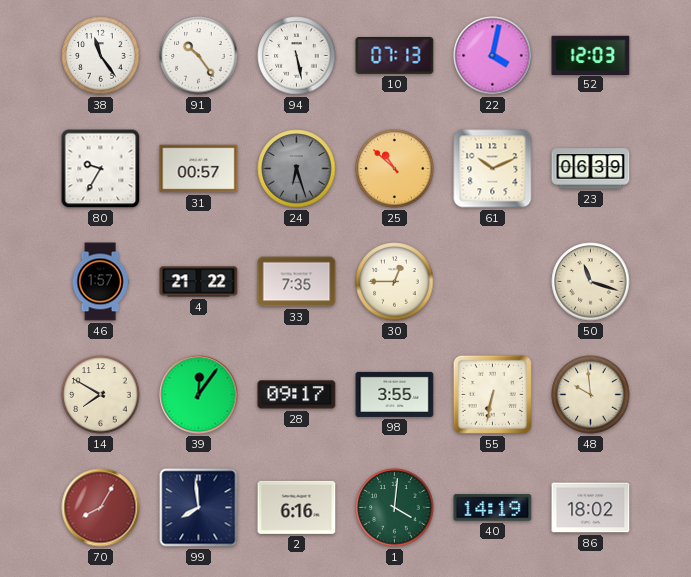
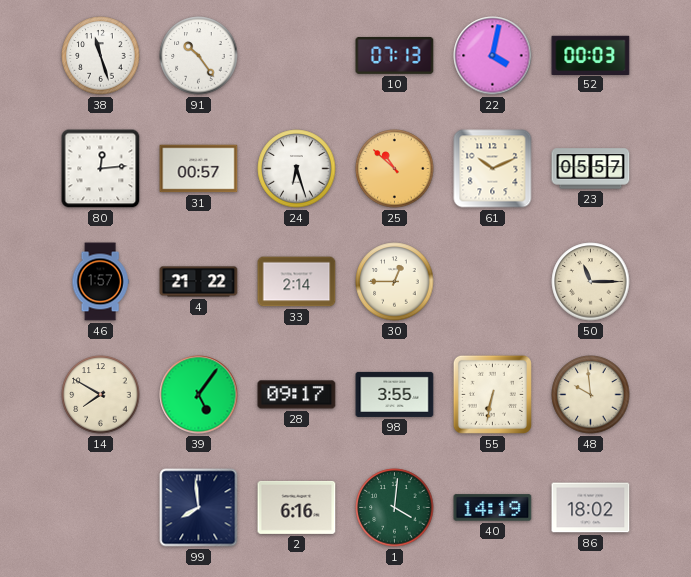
38: 11:24 -> 11:27
94: 5:28 -> none
52: 12:03 -> 00:03
80: 9:35 -> 12:14
24 dial: grey -> white
23: 06:39 -> 05:57
33: 7:35 -> 2:14
50: 11:18 -> 11:15
39: 12:06 -> 5:06
70: 8:05 -> none
